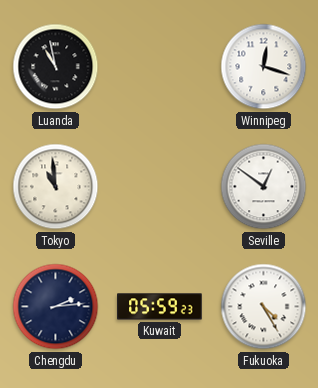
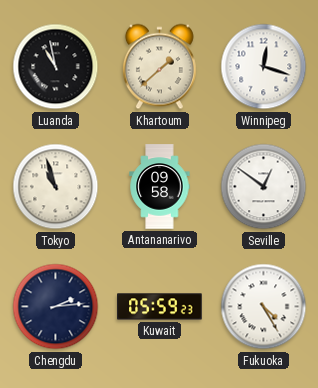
Khartoum: none -> 1:38
Tokyo: 10:59 -> 10:57
Antananarivo: none -> 09:58
